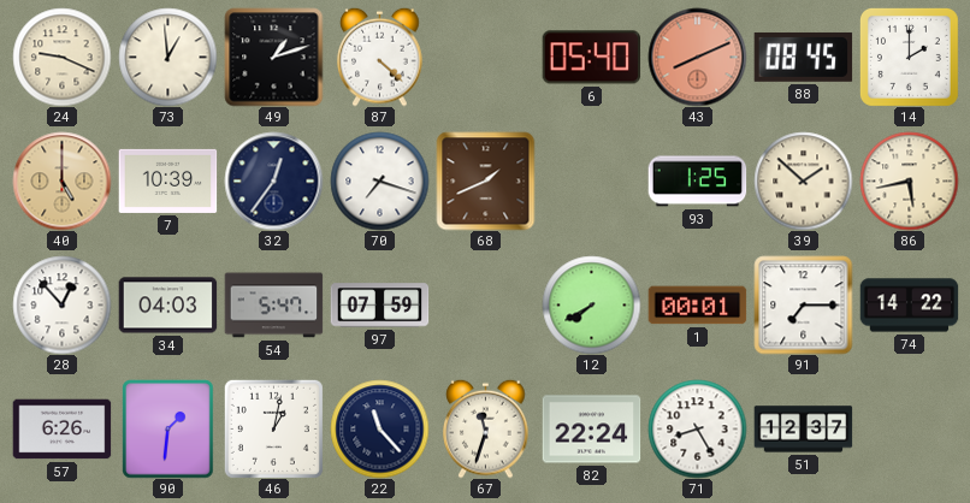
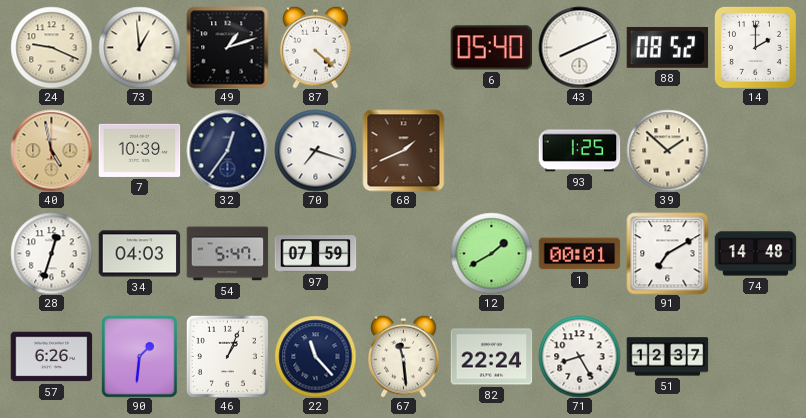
43 dial: salmon -> white
88: 08:45 -> 08:52
40: 5:00 -> 4:58
86: 5:43 -> none
28: 12:53 -> 12:33
12: 7:40 -> 1:40
91: 7:15 -> 7:10
74: 14:22 -> 14:48
46: 1:02 -> 1:04
67: 11:33 -> 11:29
